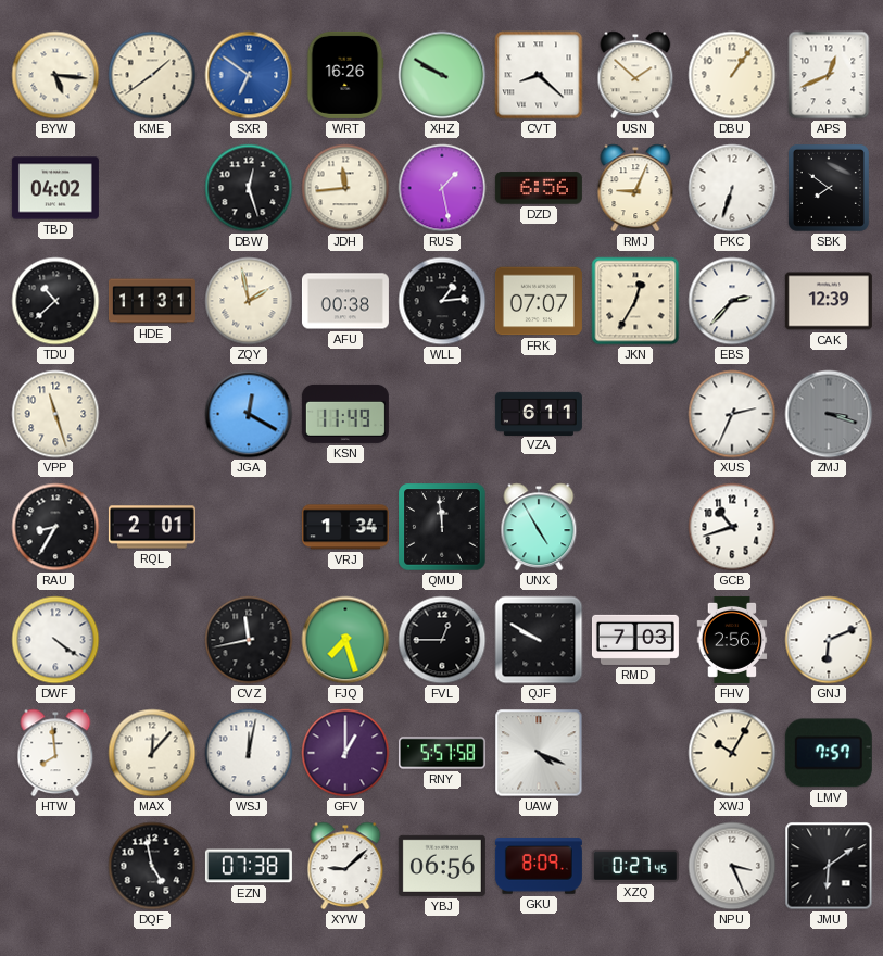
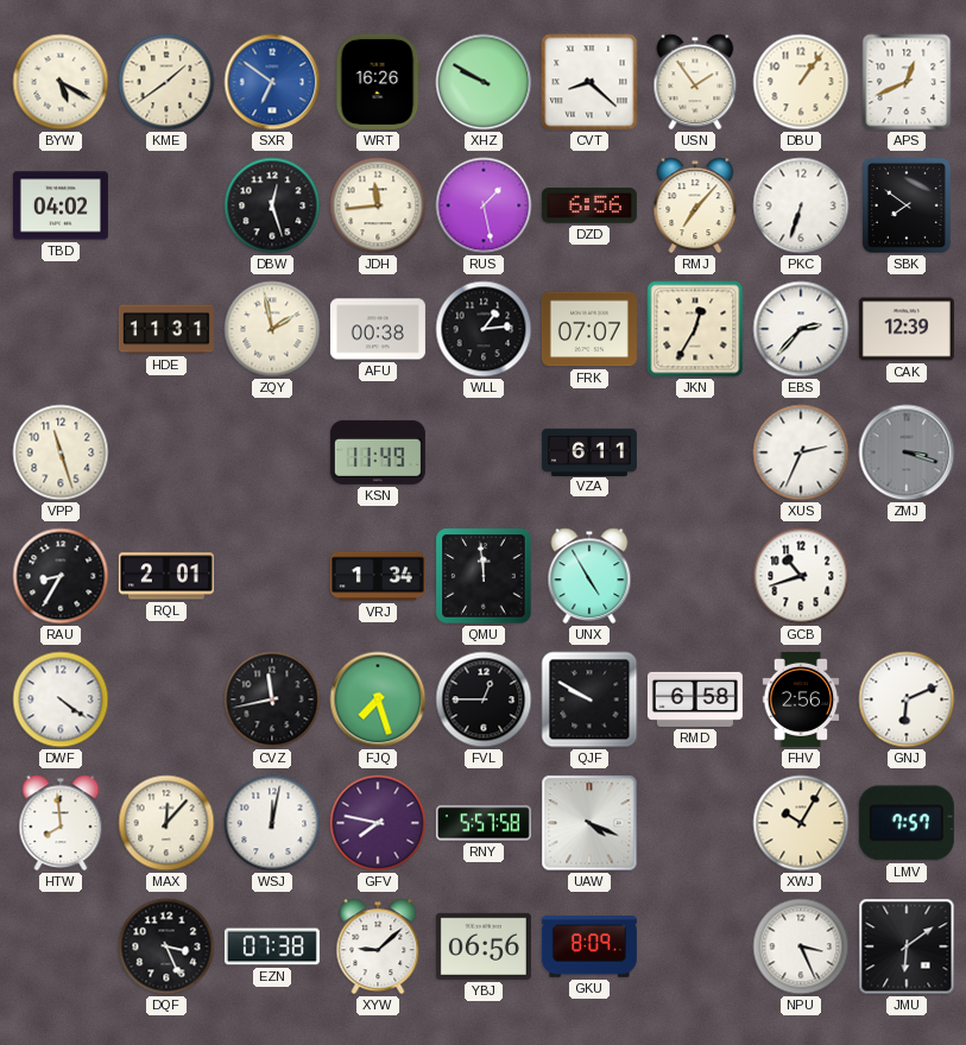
BYW: 5:16 -> 5:20
USN: 1:52 -> 1:54
RMJ: 9:04 -> 7:07
TDU: 10:38 -> none
JGA: 12:20 -> none
RMD: 7:03 -> 6:58
GFV: 1:00 -> 7:47
DQF: 4:58 -> 3:26
XZQ: 0:27 -> none
